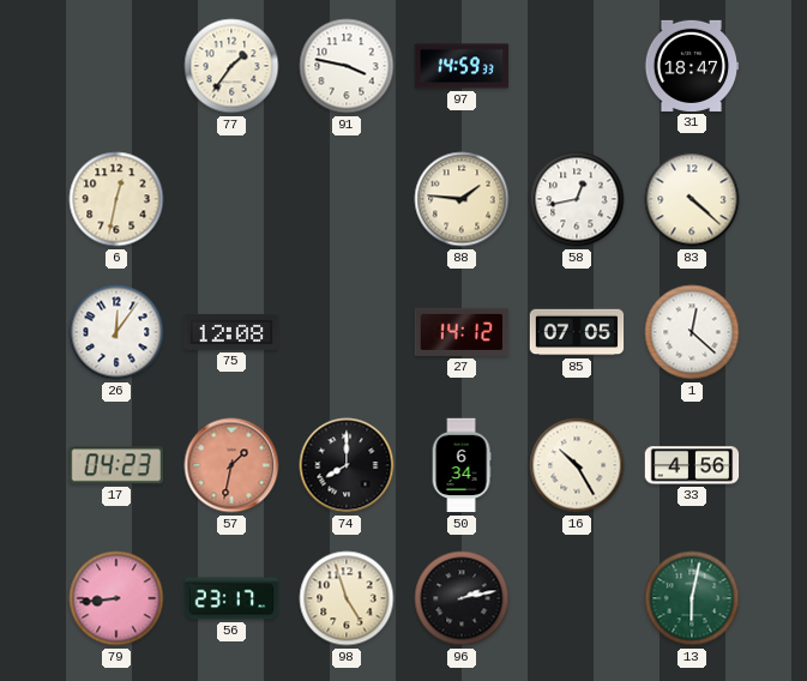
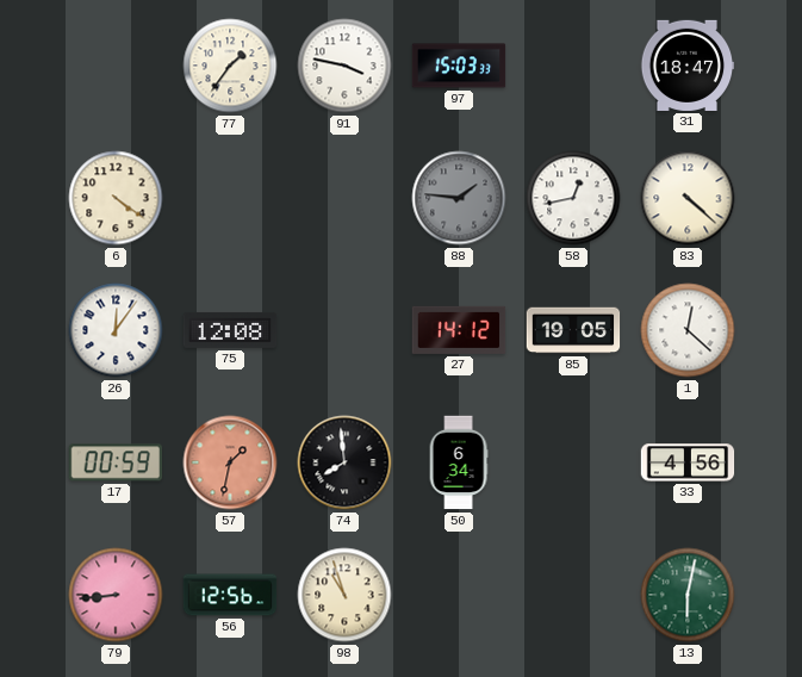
97: 14:59 -> 15:03
6: 12:32 -> 4:21
88 dial: cream -> grey
85: 07:05 -> 19:05
17: 04:23 -> 00:59
74: 8:00 -> 7:59
16: 10:25 -> none
56: 23:17 -> 12:56
98: 4:57 -> 10:57
96: 2:13 -> none
